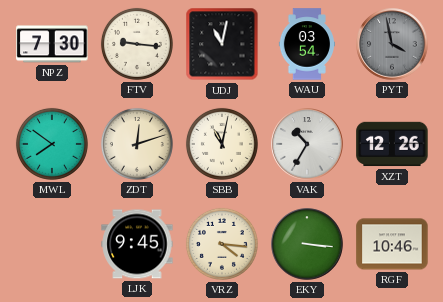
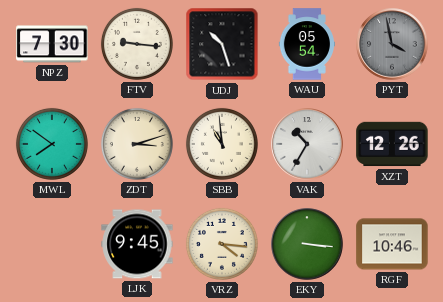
UDJ: 11:02 -> 10:27
WAU: 03:54 -> 05:54
ZDT: 12:12 -> 3:12
SBB: 11:02 -> 10:59
